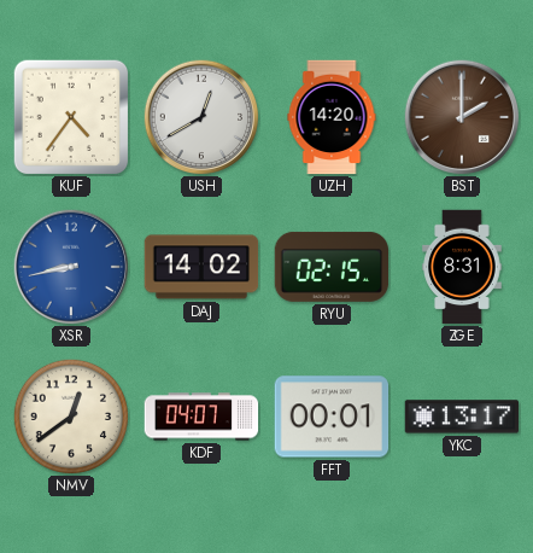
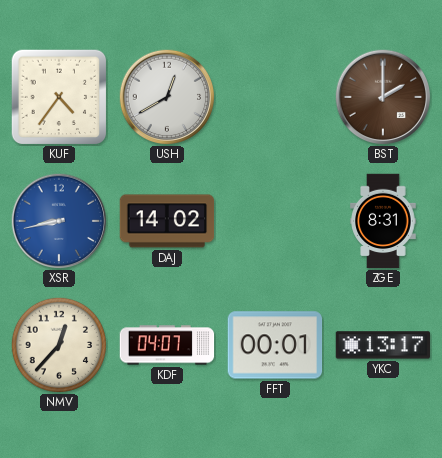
UZH: 14:20 -> none
RYU: 02:15 -> none
NMV: 12:39 -> 12:37
